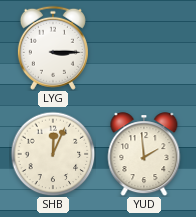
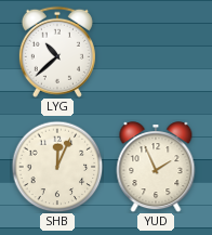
LYG: 3:15 -> 10:38
YUD: 1:59 -> 1:56
